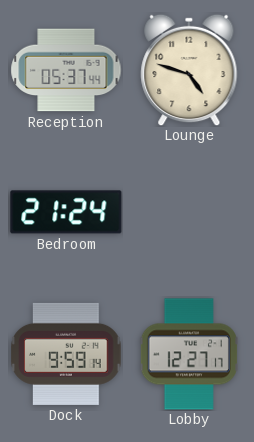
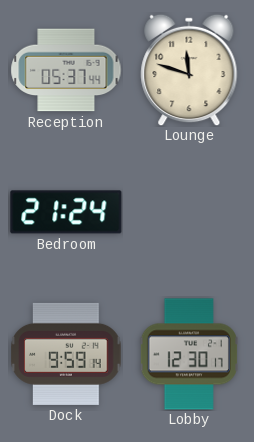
Lounge: 4:48 -> 11:48
Lobby: 12:27 -> 12:30
